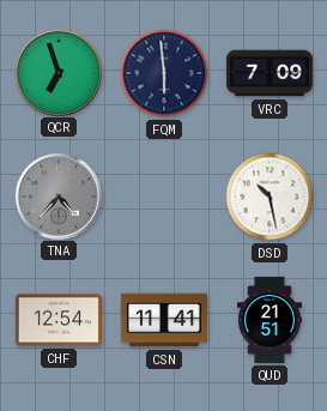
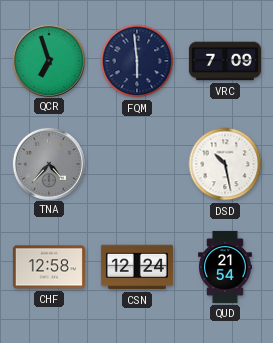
CHF: 12:54 -> 12:58
CSN: 11:41 -> 12:24
QUD: 21:51 -> 21:54
